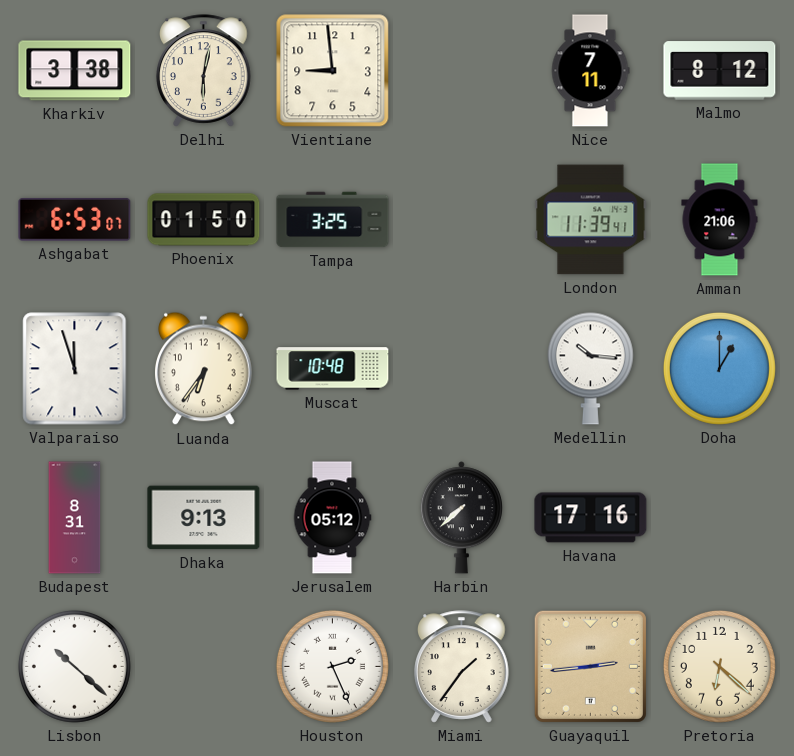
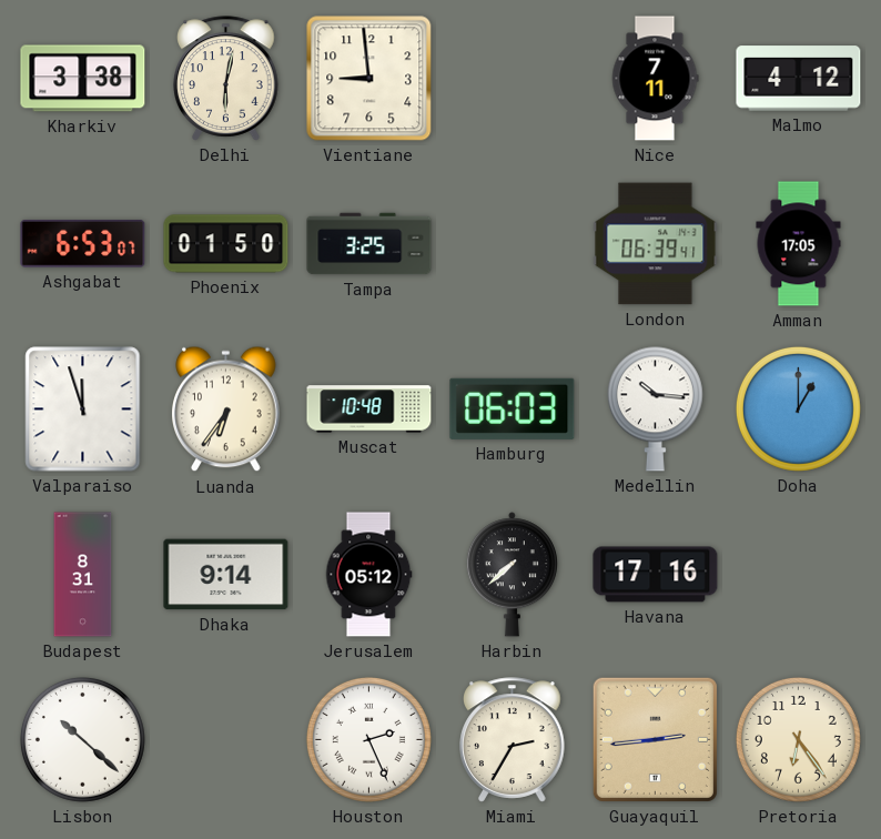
Malmo: 8:12 -> 4:12
London: 11:39 -> 06:39
Amman: 21:06 -> 17:05
Hamburg: none -> 06:03
Dhaka: 9:13 -> 9:14
Miami: 1:36 -> 2:35
Pretoria: 6:22 -> 6:24
